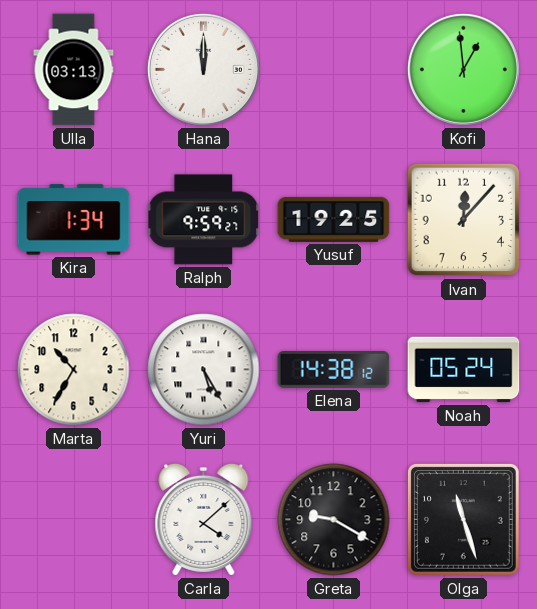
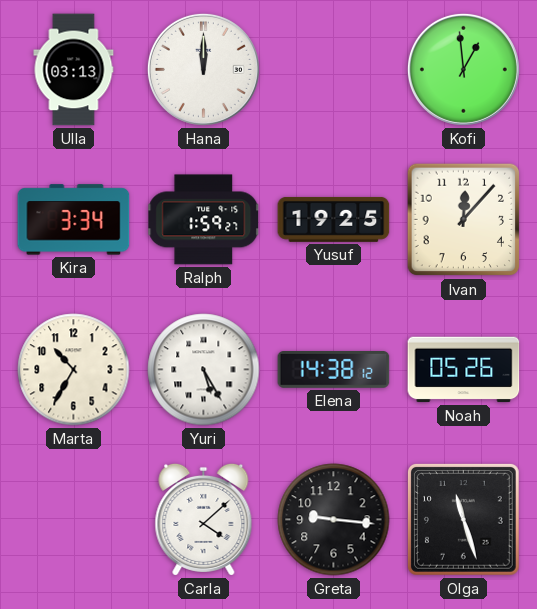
Kira: 1:34 -> 3:34
Ralph: 9:59 -> 1:59
Noah: 05:24 -> 05:26
Greta: 9:20 -> 9:16
